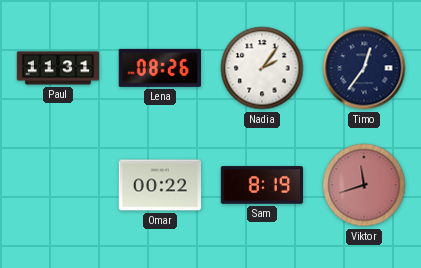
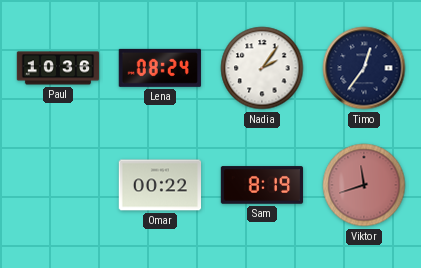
Paul: 11:31 -> 10:36
Lena: 08:26 -> 08:24
